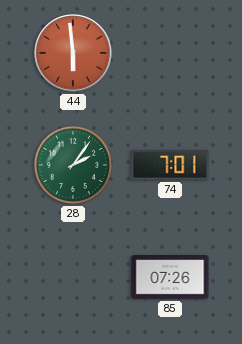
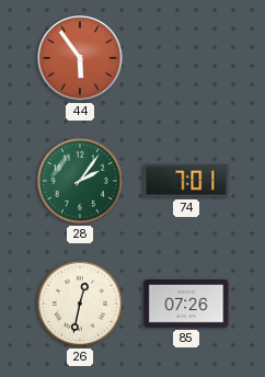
44: 5:59 -> 5:54
26: none -> 12:32
